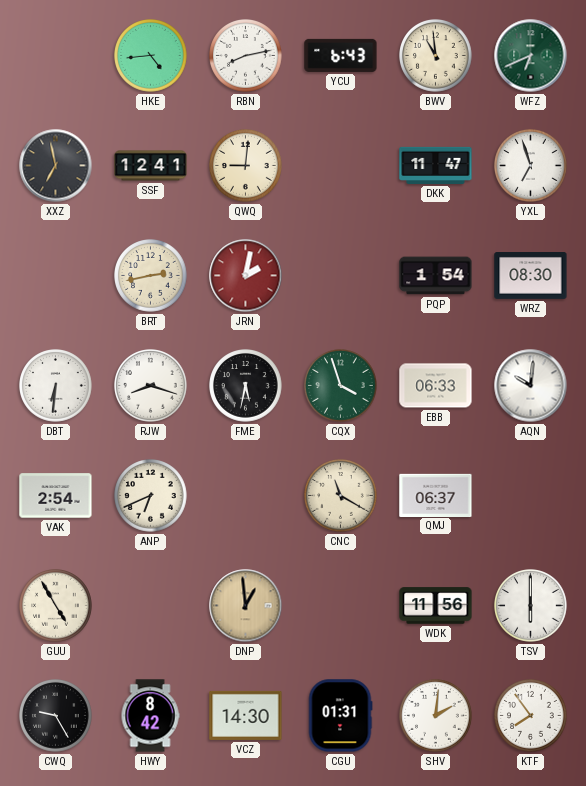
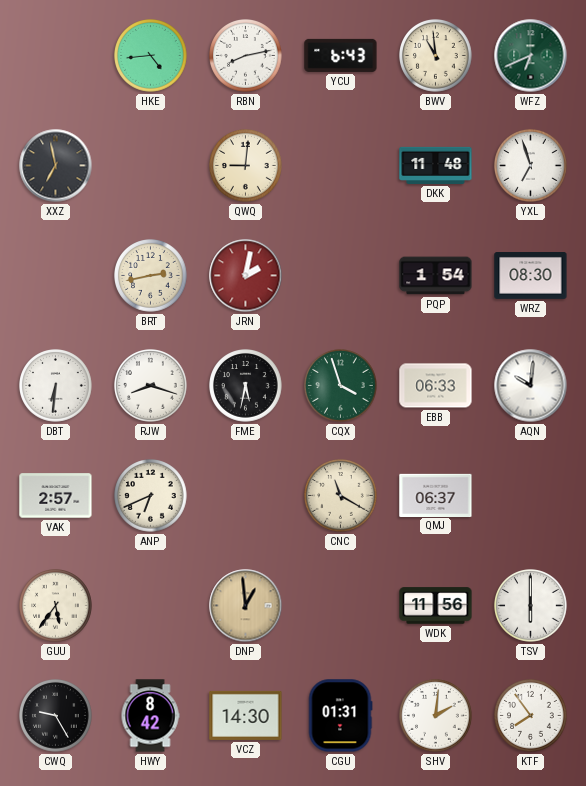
SSF: 12:41 -> none
DKK: 11:47 -> 11:48
VAK: 2:54 -> 2:57
GUU: 4:55 -> 5:36
